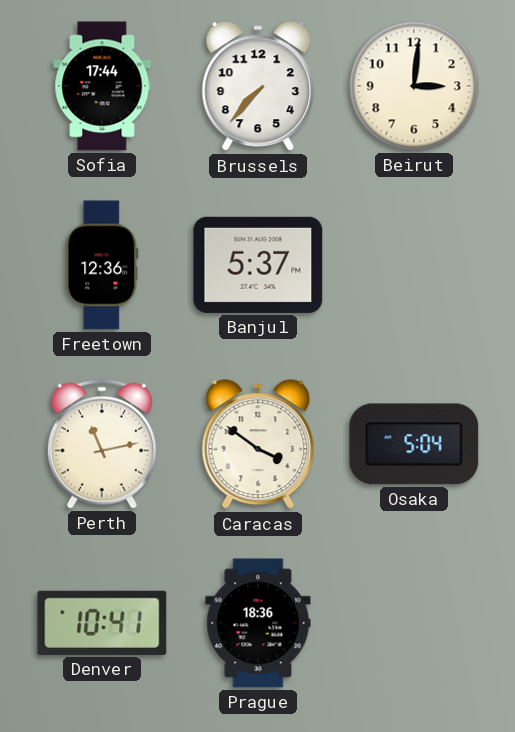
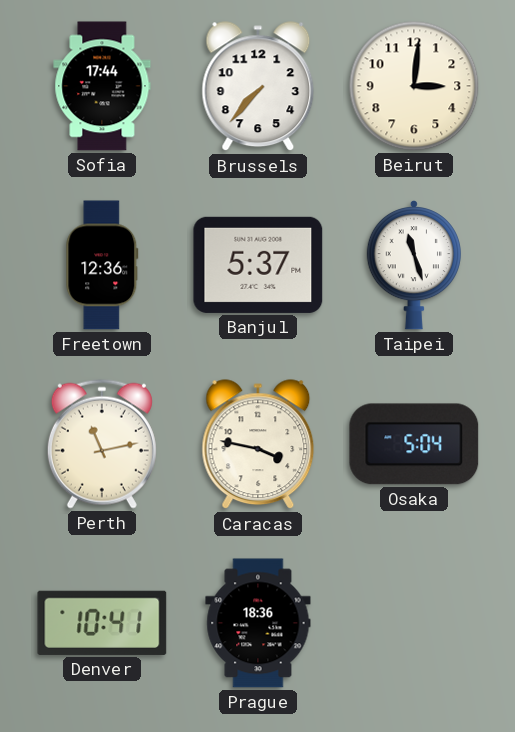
Taipei: none -> 11:27
Caracas: 3:51 -> 3:47
